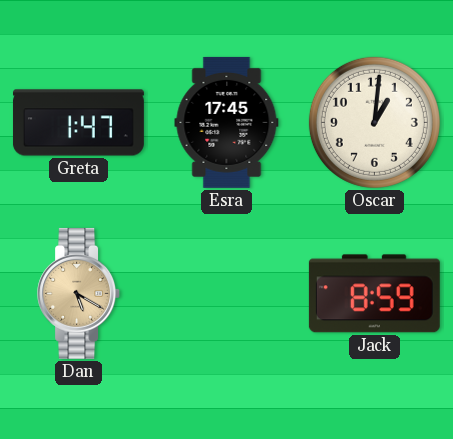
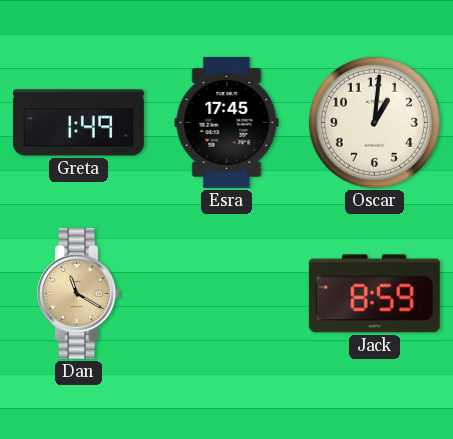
Greta: 1:47 -> 1:49
Dan: 5:20 -> 11:20
